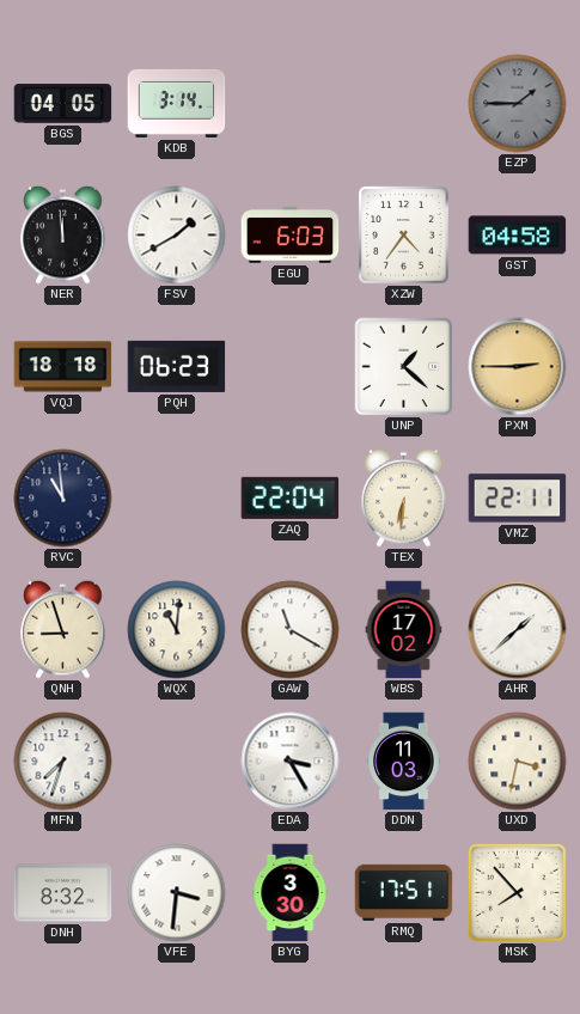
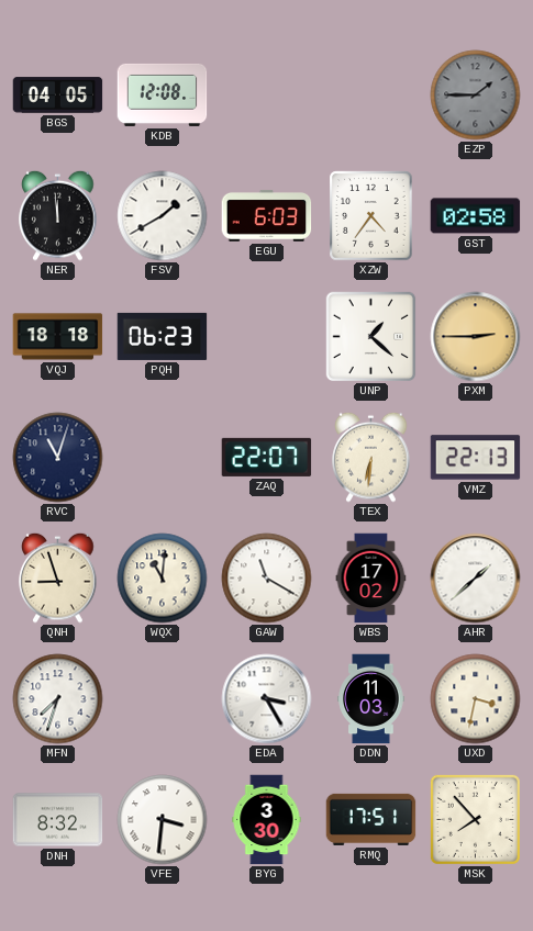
KDB: 3:14 -> 12:08
GST: 04:58 -> 02:58
RVC: 10:59 -> 11:03
ZAQ: 22:04 -> 22:07
VMZ: 22:11 -> 22:13
